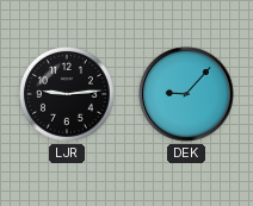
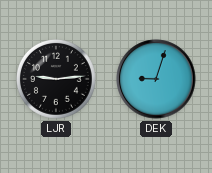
DEK: 9:07 -> 9:03
